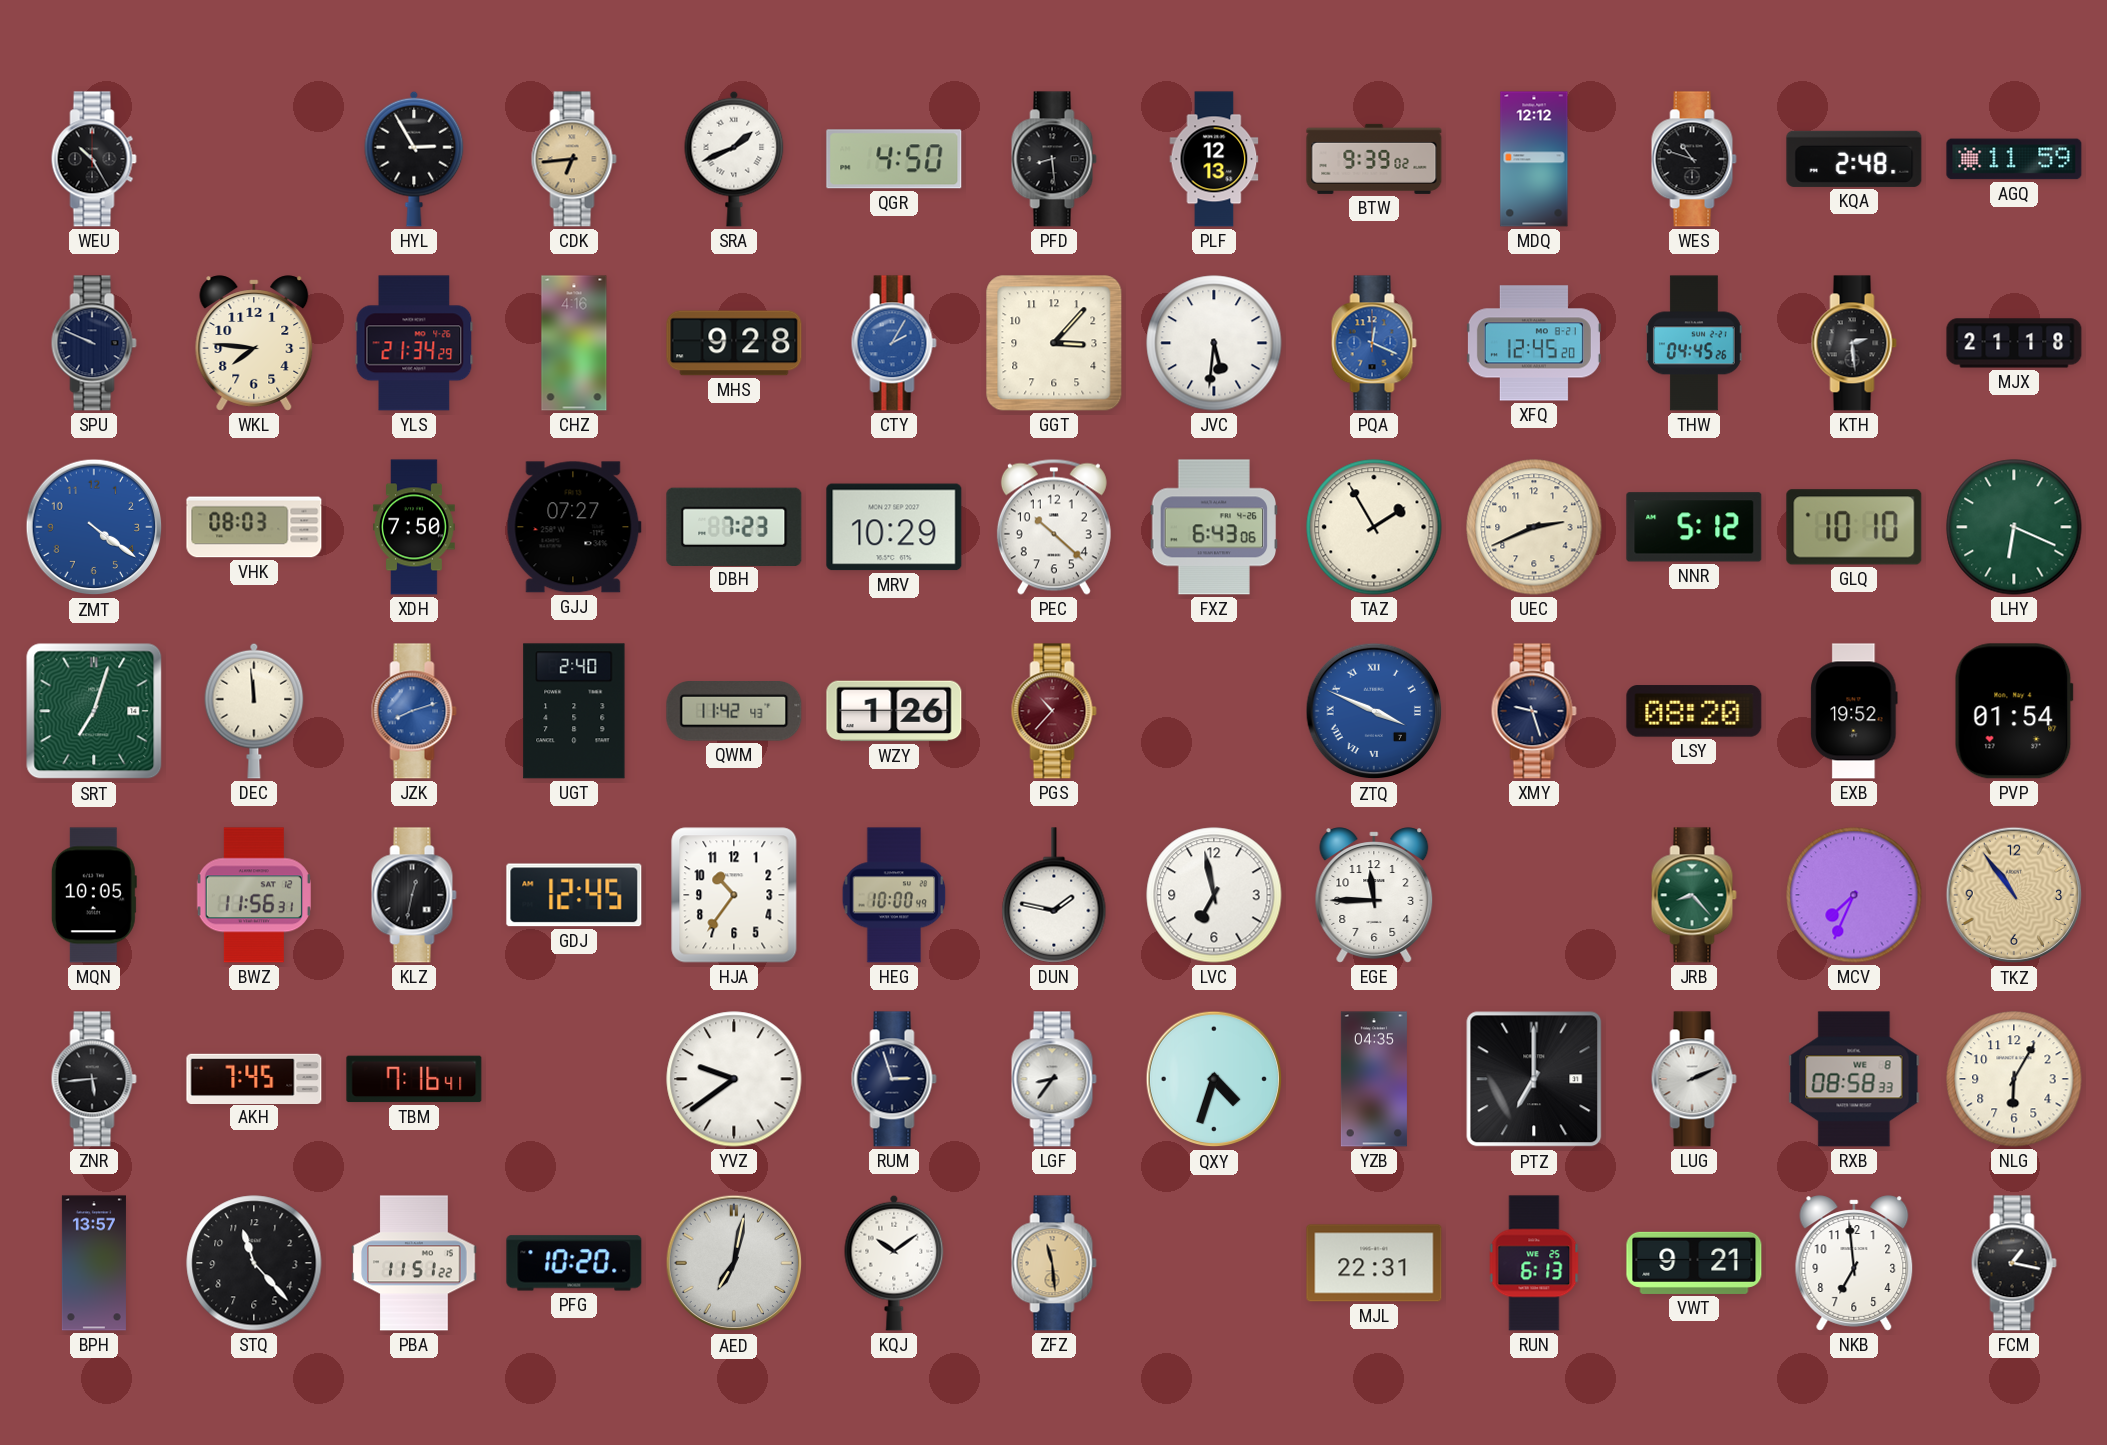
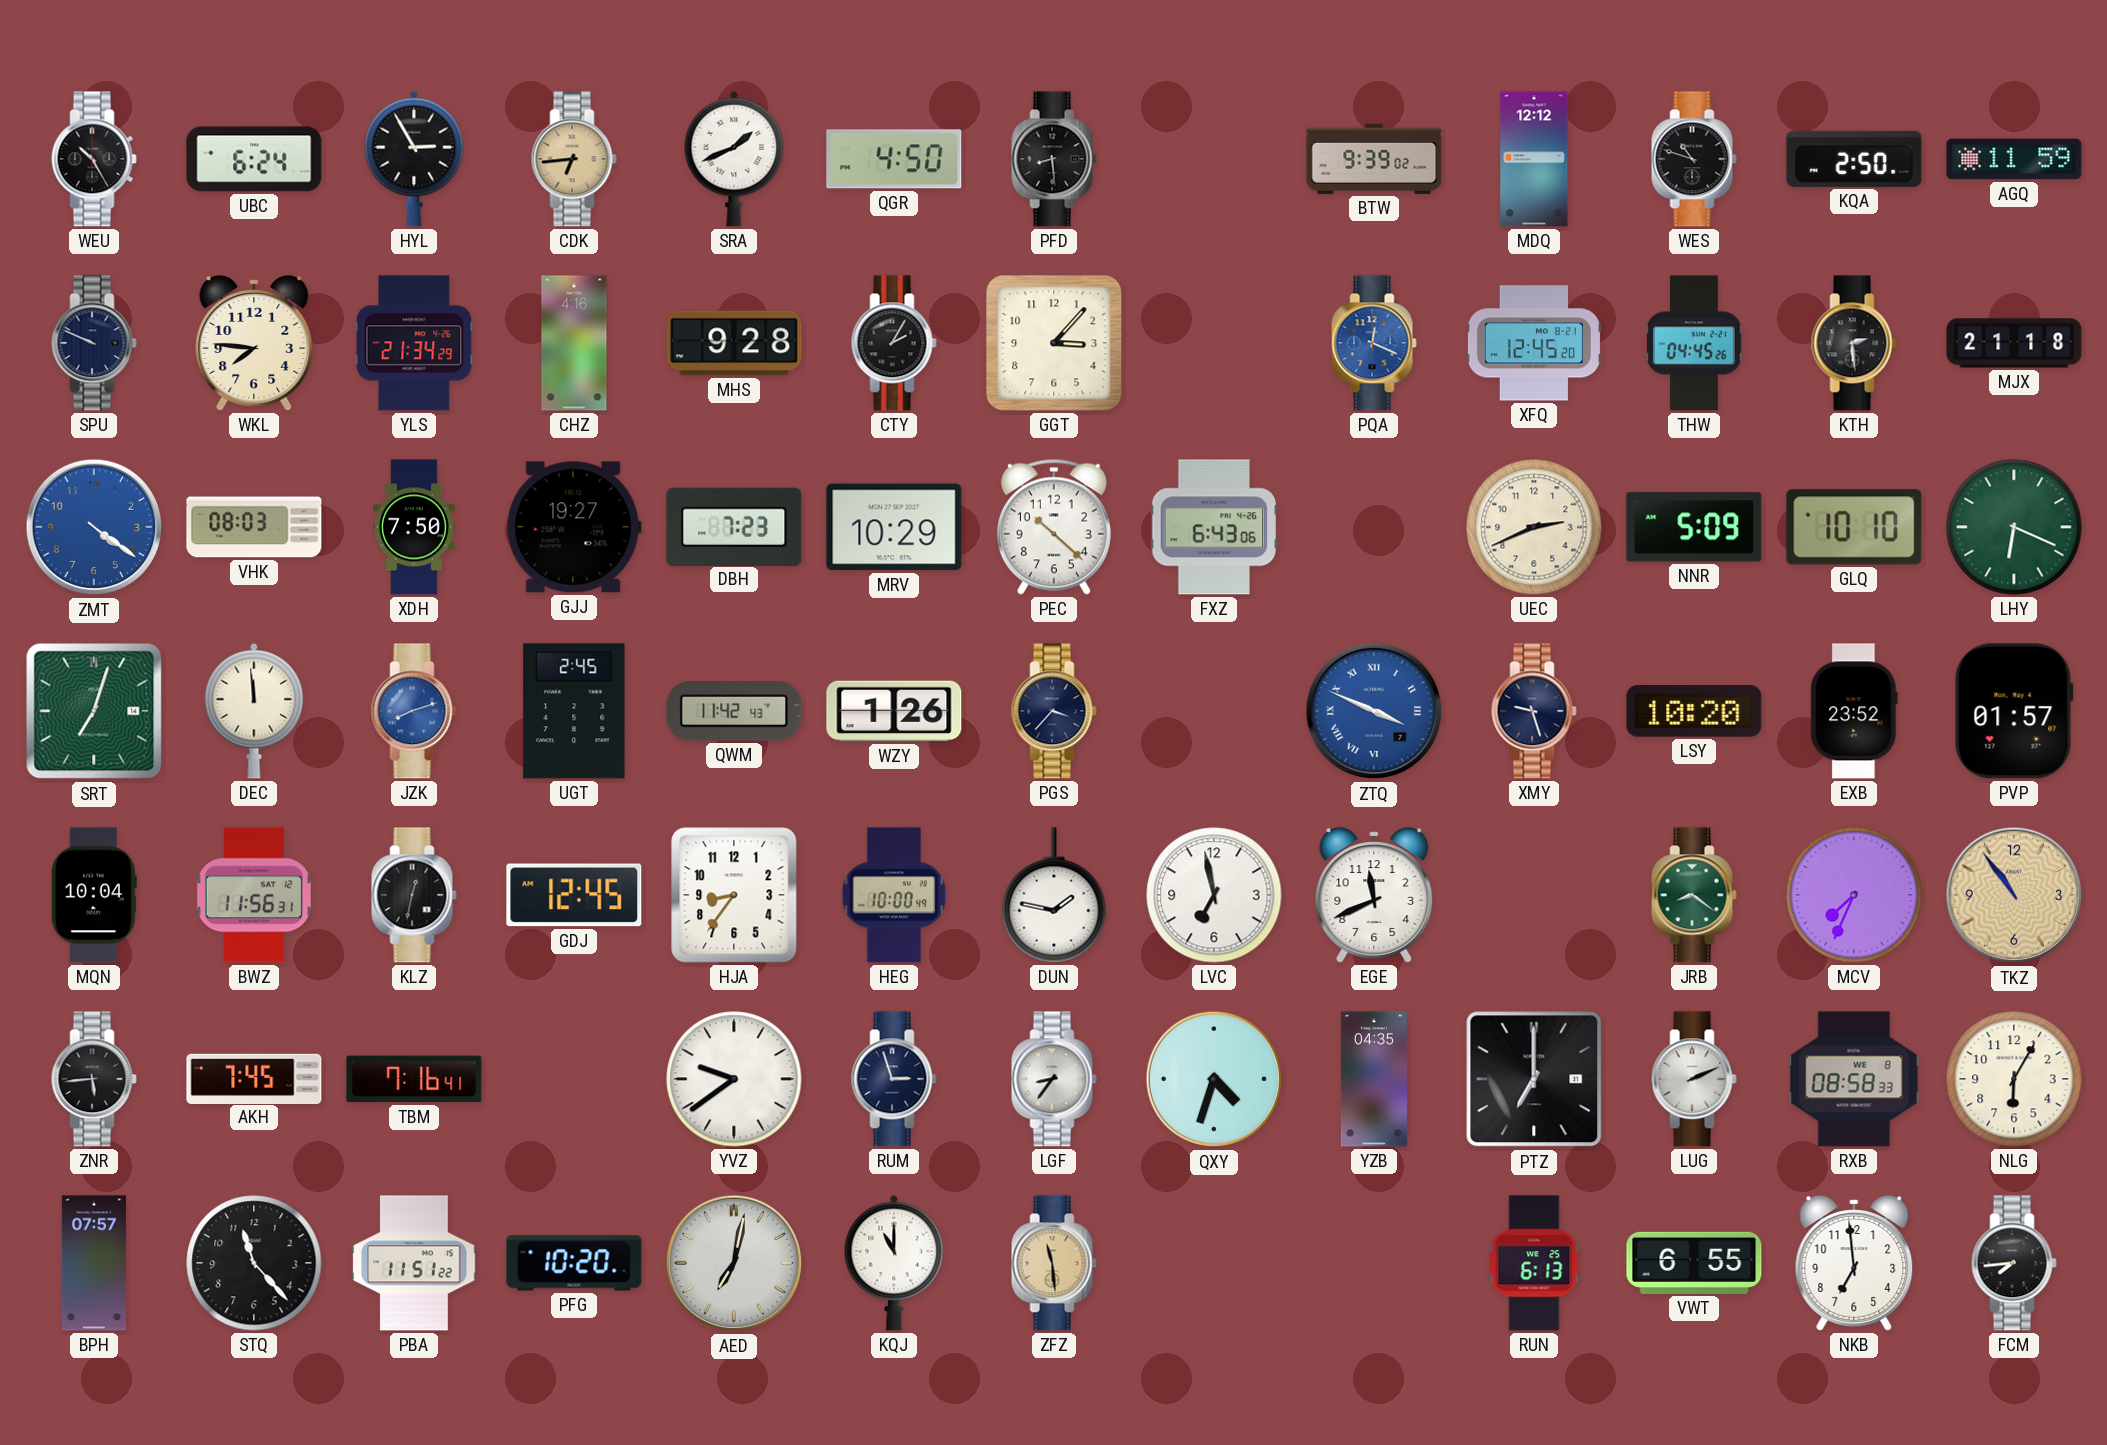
UBC: none -> 6:24
PLF: 12:13 -> none
KQA: 2:48 -> 2:50
CTY dial: blue -> black
JVC: 5:31 -> none
GJJ: 07:27 -> 19:27
TAZ: 1:55 -> none
NNR: 5:12 -> 5:09
UGT: 2:40 -> 2:45
PGS: 10:37 -> 3:37
PGS dial: burgundy -> navy
LSY: 08:20 -> 10:20
EXB: 19:52 -> 23:52
PVP: 01:54 -> 01:57
MQN: 10:05 -> 10:04
HJA: 10:36 -> 8:36
EGE: 11:45 -> 11:41
JRB: 8:23 -> 8:21
BPH: 13:57 -> 07:57
KQJ: 10:09 -> 11:00
MJL: 22:31 -> none
VWT: 9:21 -> 6:55
FCM: 1:17 -> 7:44
